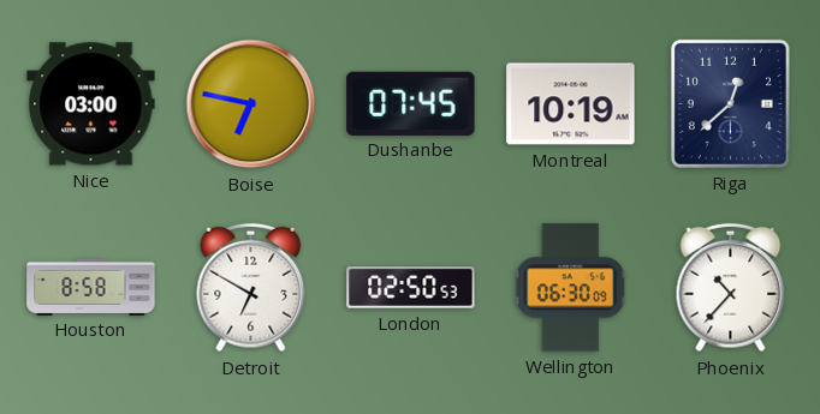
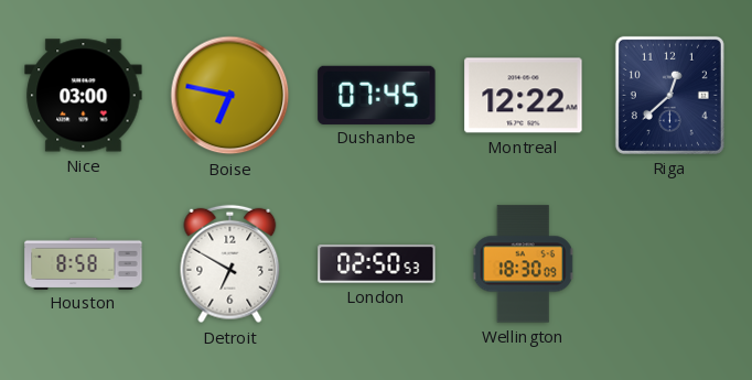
Montreal: 10:19 -> 12:22
Wellington: 06:30 -> 18:30
Phoenix: 10:37 -> none
